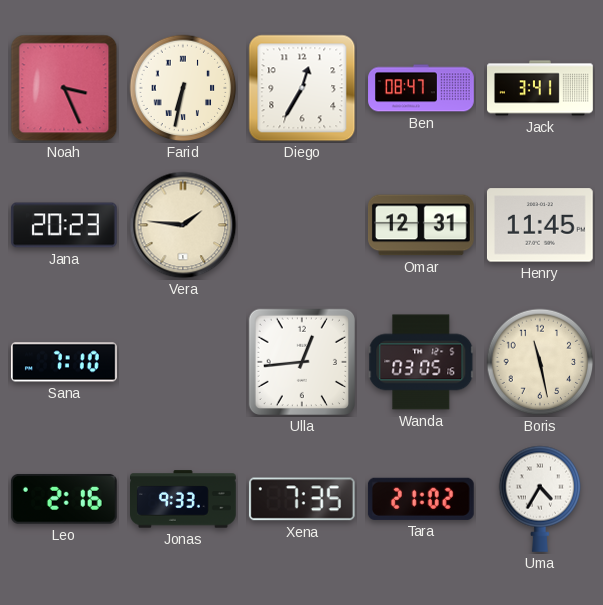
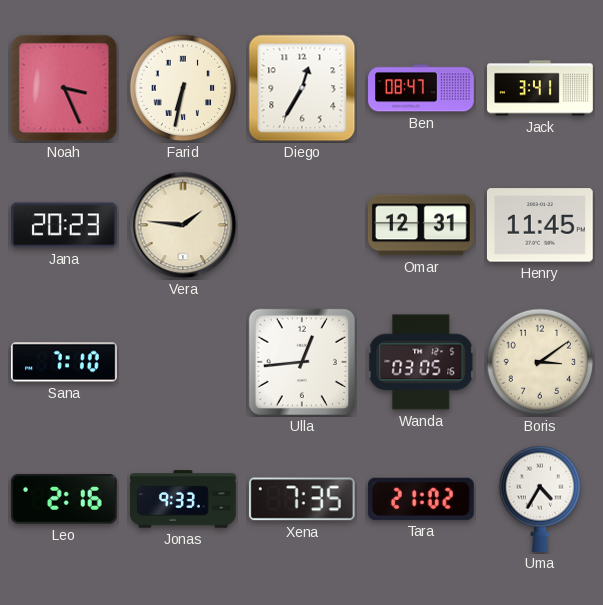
Boris: 11:28 -> 3:09
